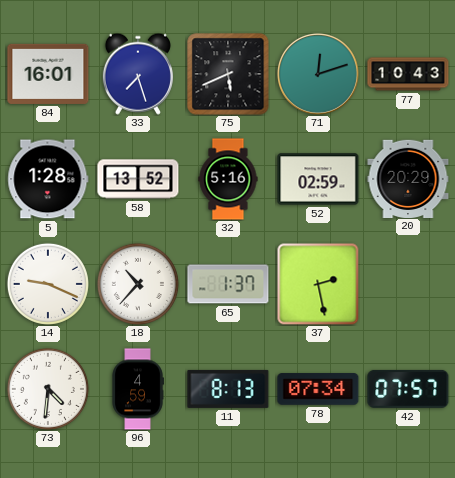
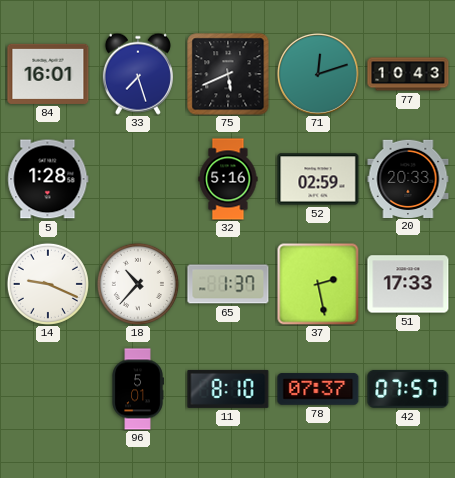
58: 13:52 -> none
20: 20:29 -> 20:33
51: none -> 17:33
73: 4:31 -> none
96: 4:59 -> 5:01
11: 8:13 -> 8:10
78: 07:34 -> 07:37
